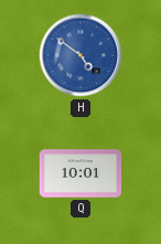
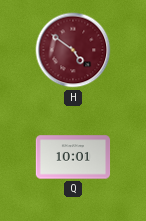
H dial: blue -> burgundy
